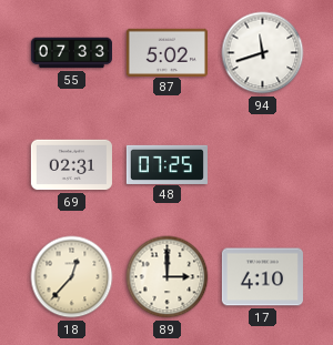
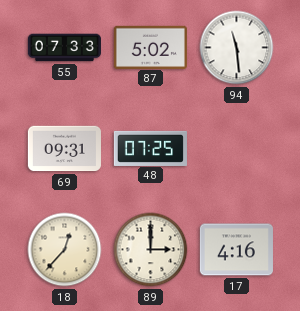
94: 11:42 -> 11:29
69: 02:31 -> 09:31
17: 4:10 -> 4:16
